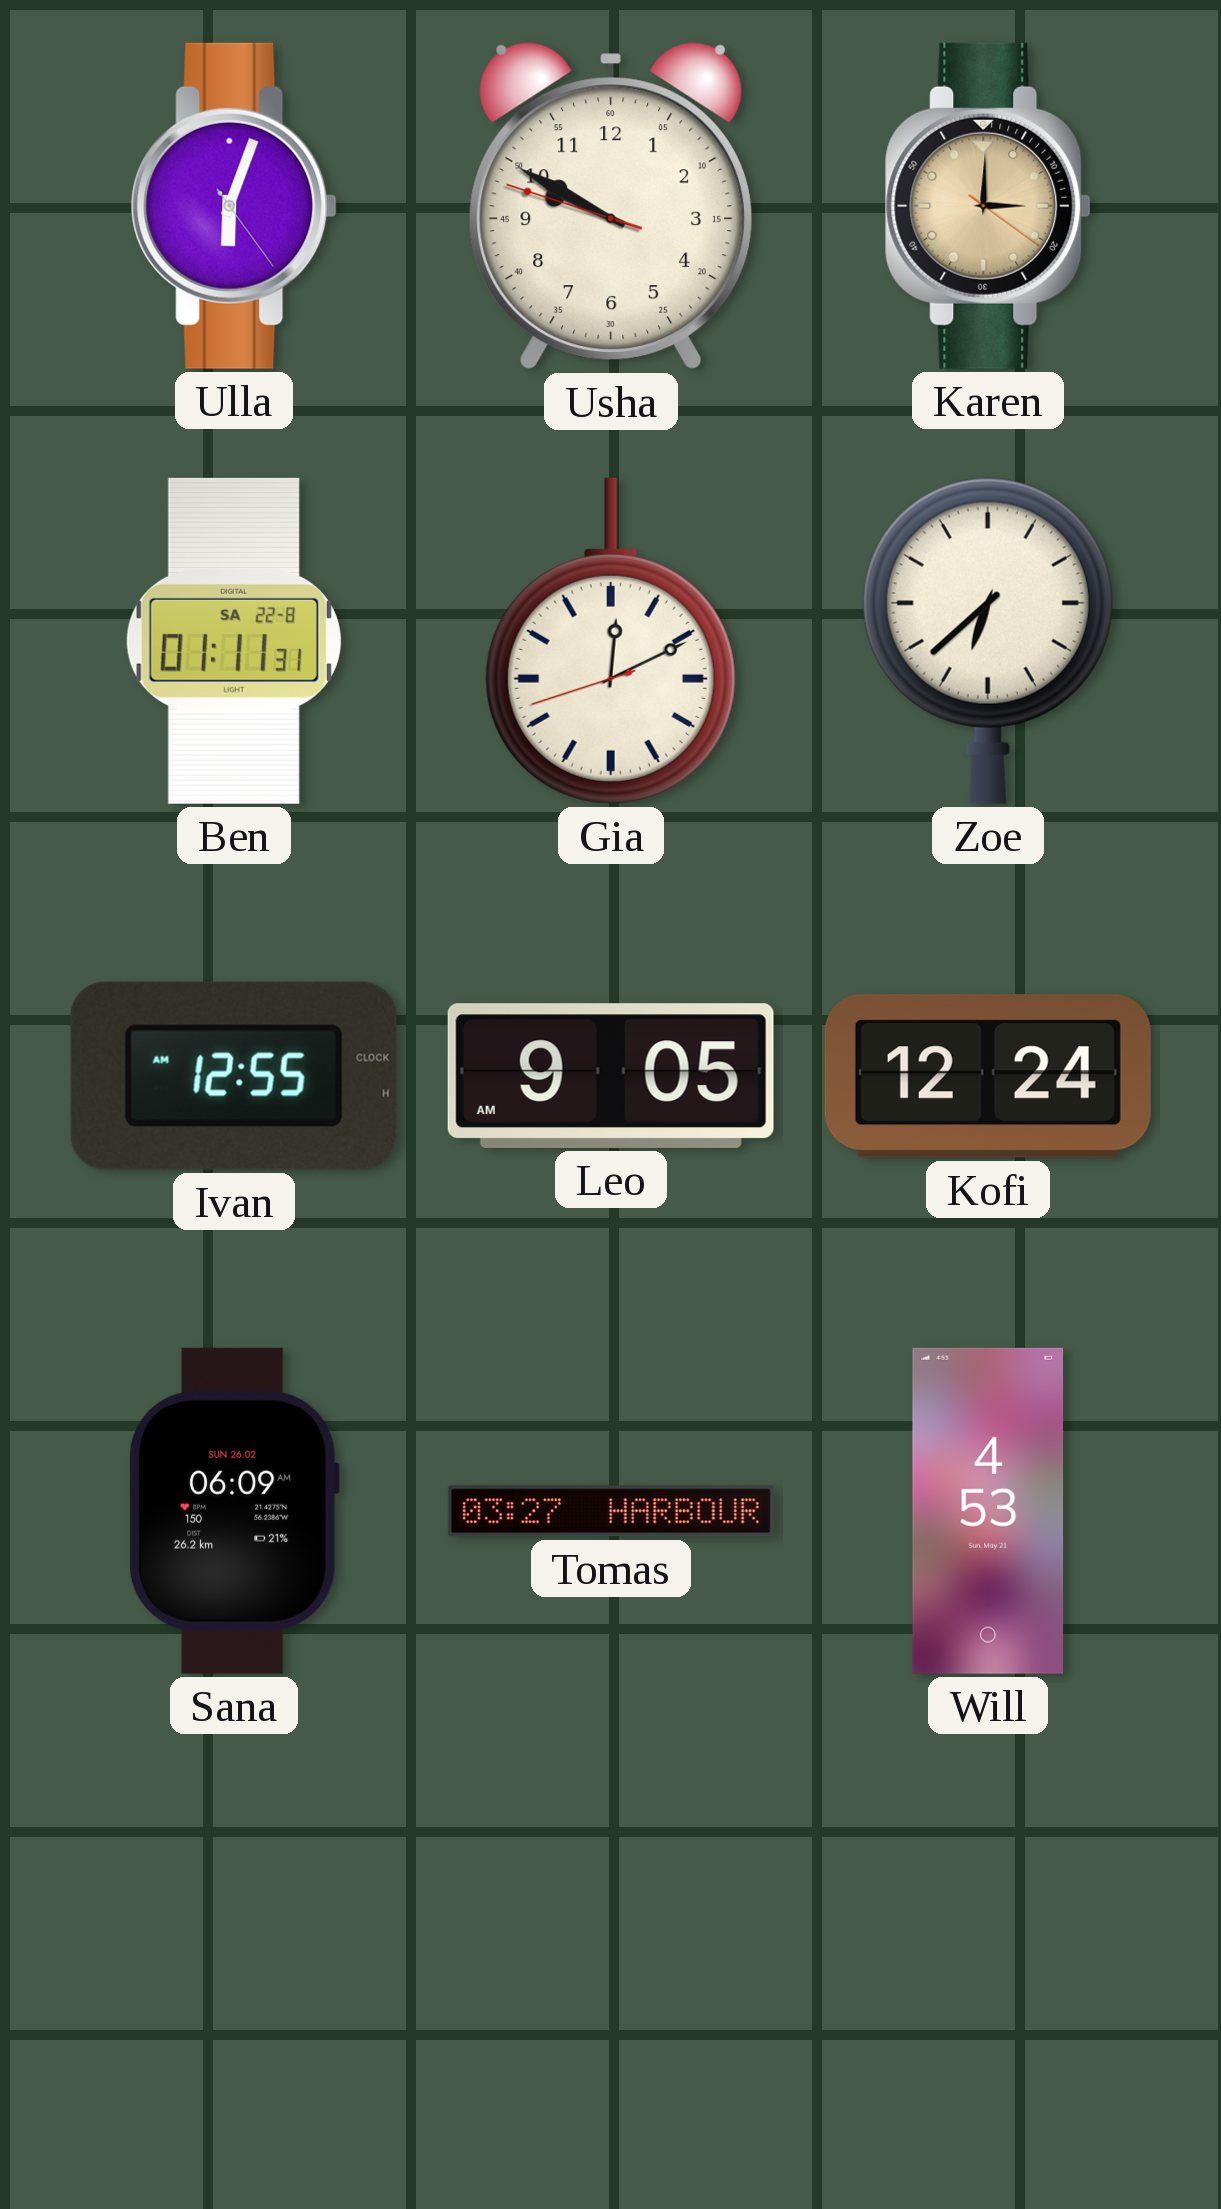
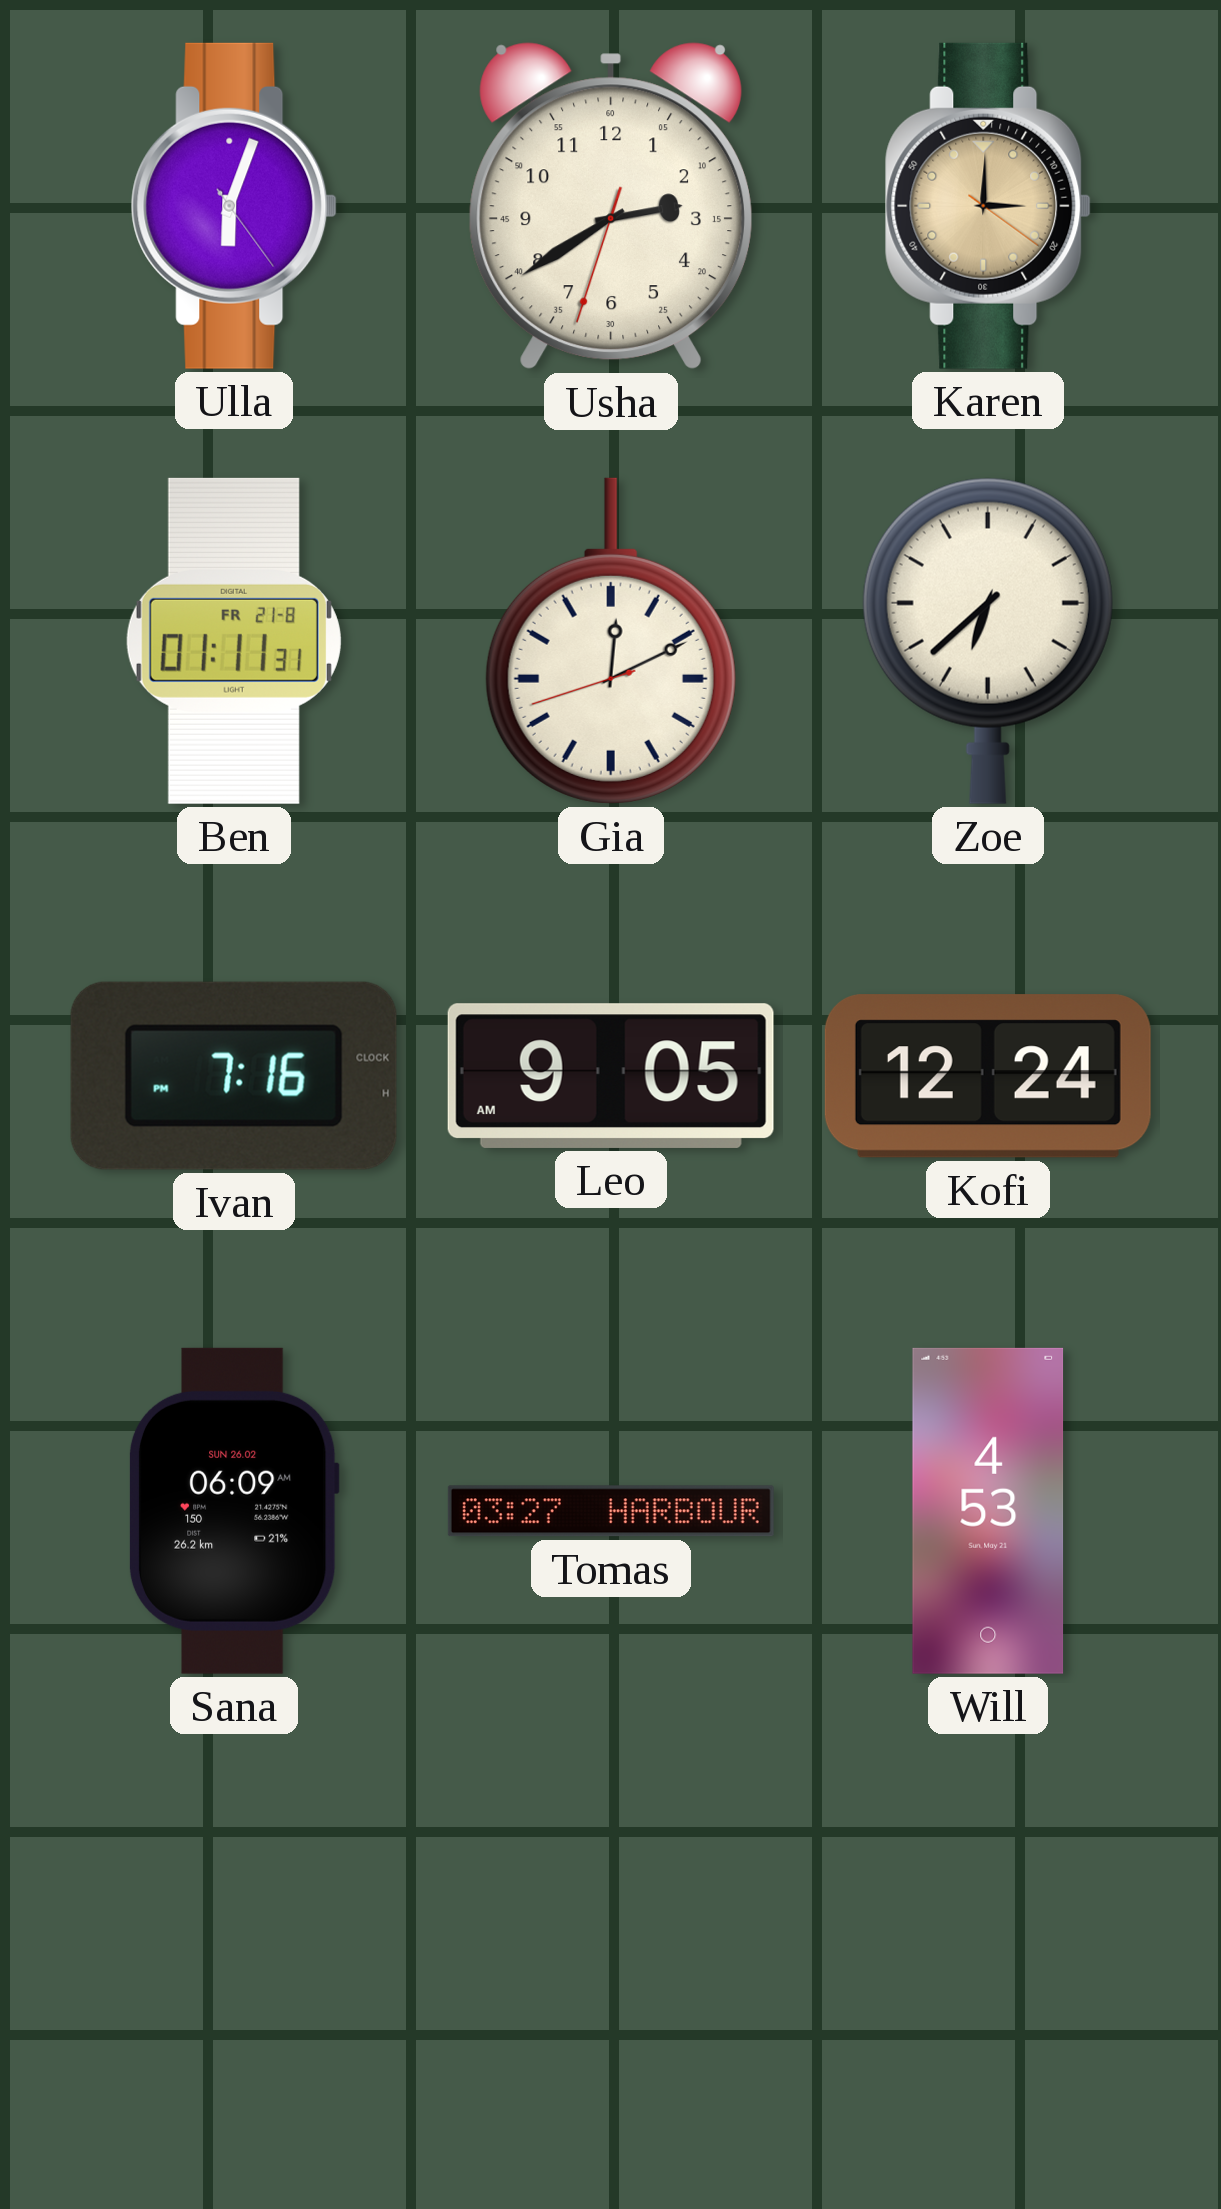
Usha: 9:49 -> 2:39
Ben date: SA 22-8 -> FR 21-8
Ivan: 12:55 -> 7:16
